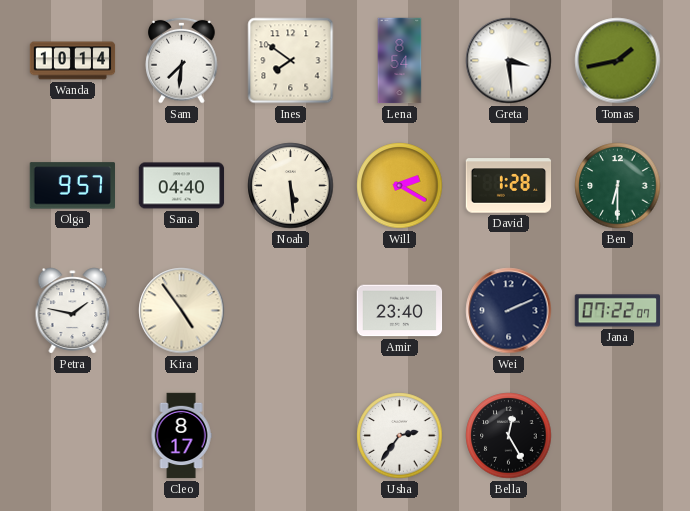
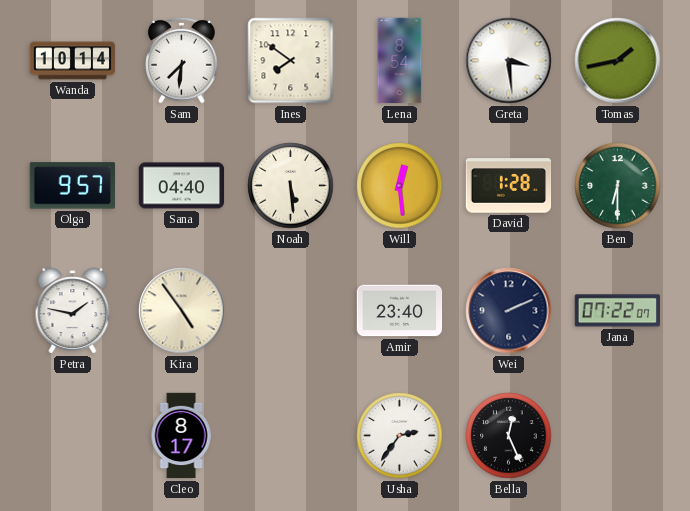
Will: 2:20 -> 12:29
Bella: 12:25 -> 12:26
